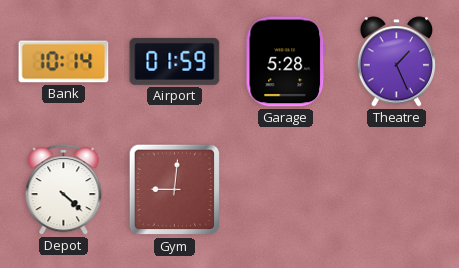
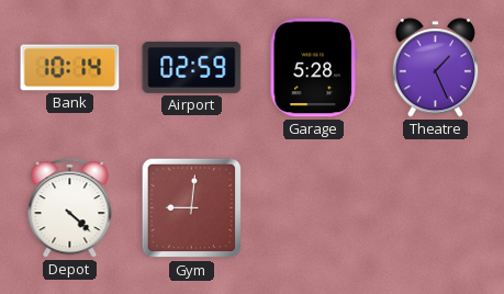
Airport: 01:59 -> 02:59
